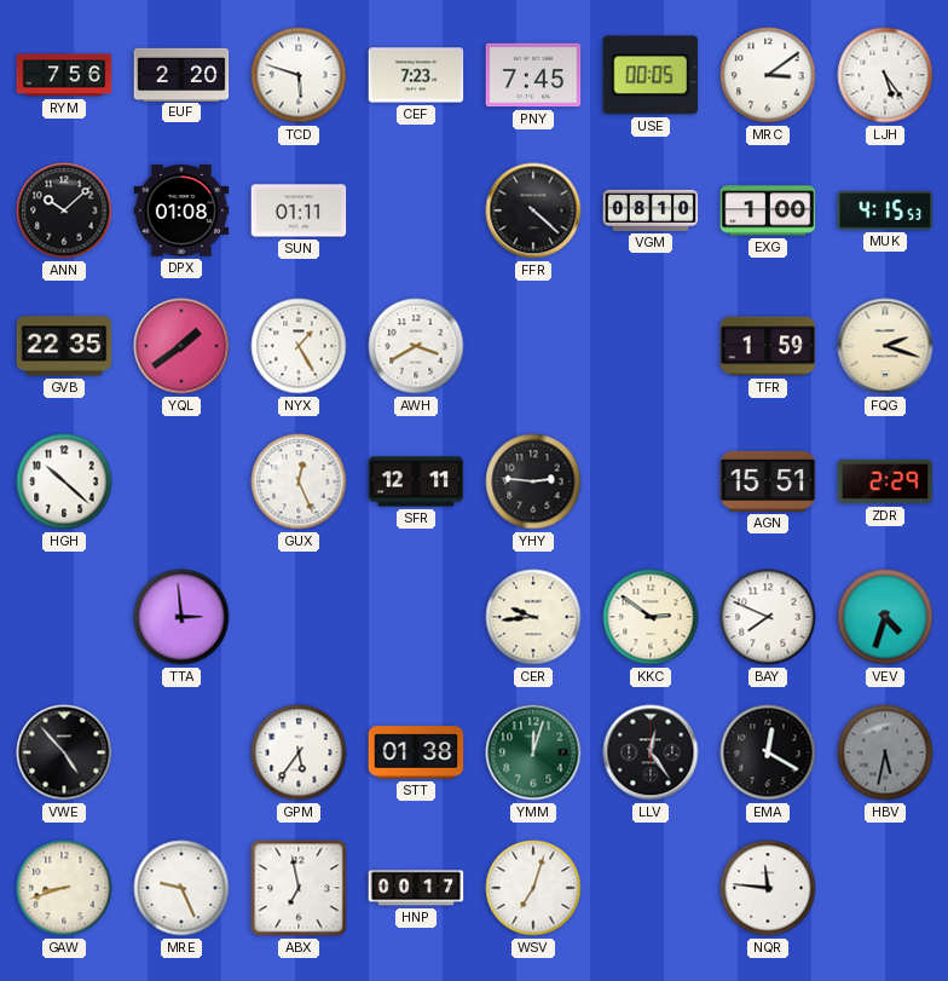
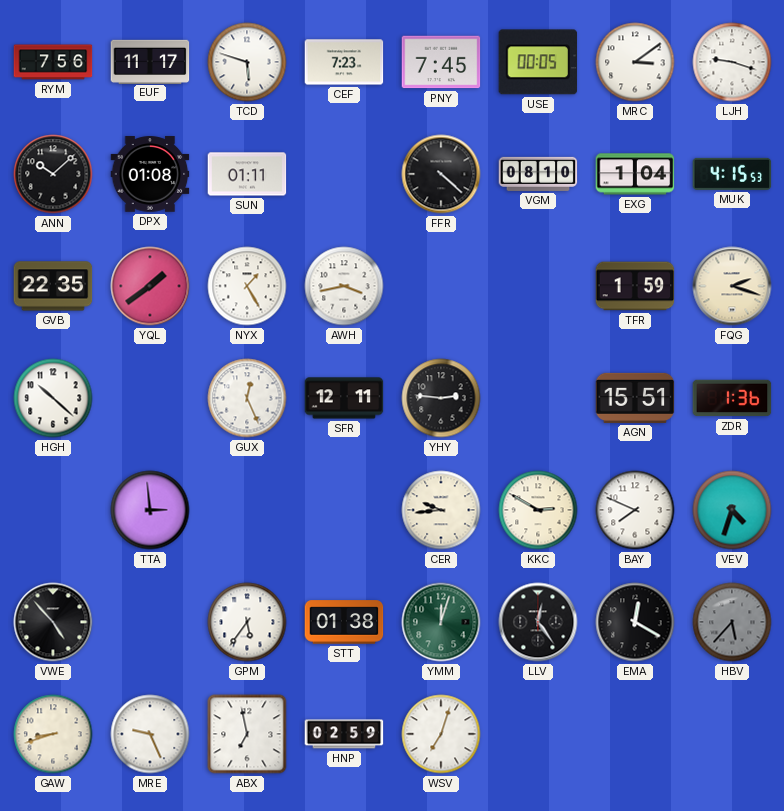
EUF: 2:20 -> 11:17
LJH: 5:24 -> 9:18
EXG: 1:00 -> 1:04
AWH: 3:40 -> 3:43
ZDR: 2:29 -> 1:36
KKC: 2:51 -> 2:50
HBV: 5:32 -> 5:37
HNP: 00:17 -> 02:59
NQR: 11:46 -> none
